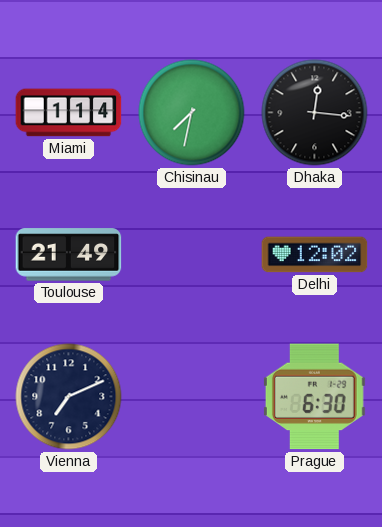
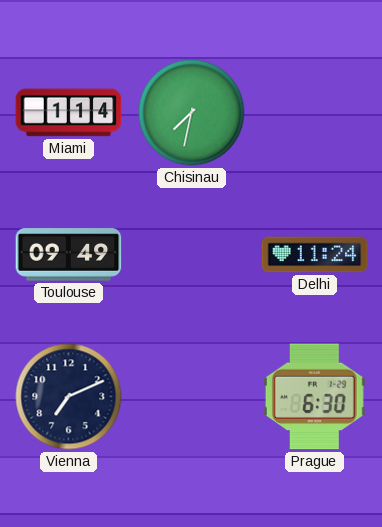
Dhaka: 12:16 -> none
Toulouse: 21:49 -> 09:49
Delhi: 12:02 -> 11:24
